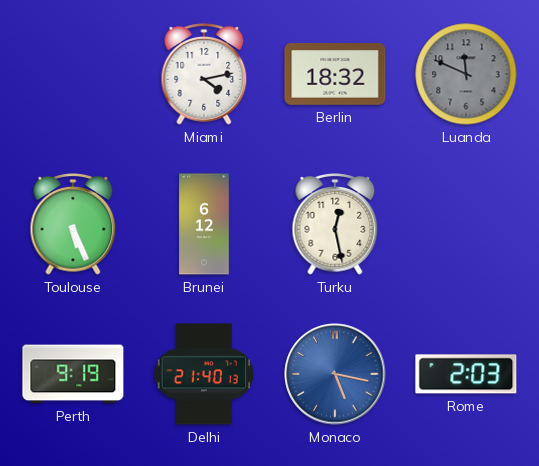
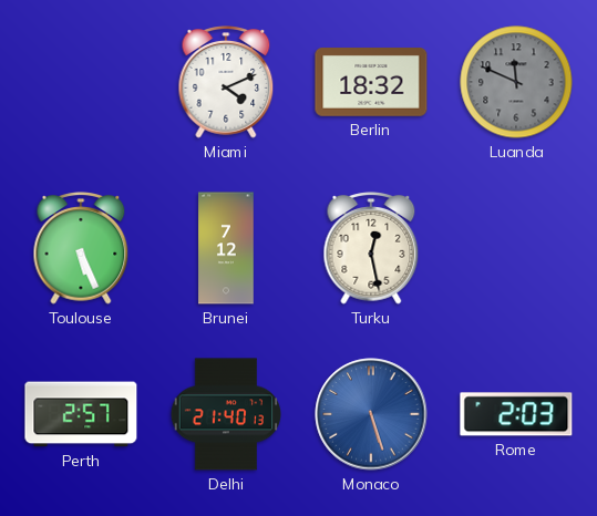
Miami: 4:13 -> 4:11
Brunei: 6:12 -> 7:12
Perth: 9:19 -> 2:57
Monaco: 5:17 -> 5:27
